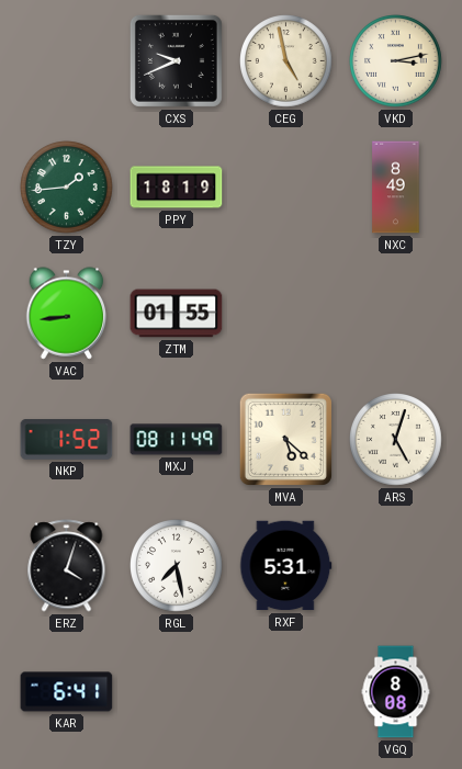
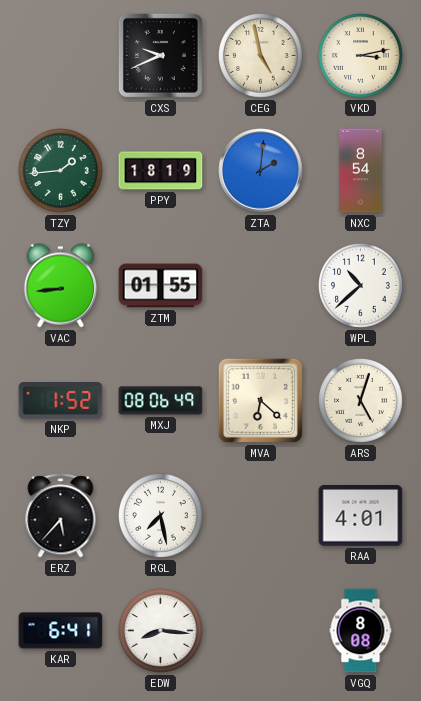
ZTA: none -> 2:01
NXC: 8:49 -> 8:54
WPL: none -> 10:38
MXJ: 08:11 -> 08:06
MVA: 5:22 -> 6:22
ERZ: 4:03 -> 5:37
RXF: 5:31 -> none
RAA: none -> 4:01
EDW: none -> 8:16
